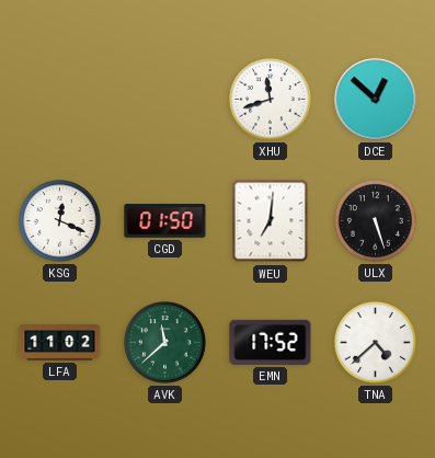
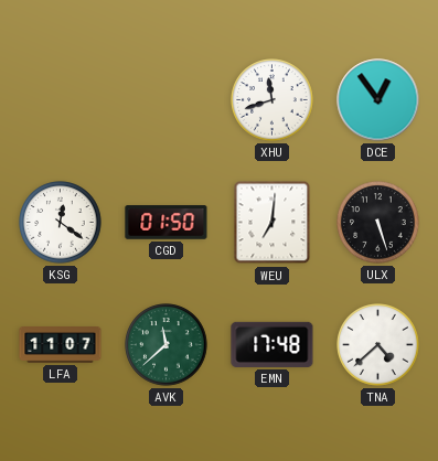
DCE: 12:52 -> 12:54
KSG: 12:19 -> 12:21
LFA: 11:02 -> 11:07
EMN: 17:52 -> 17:48
